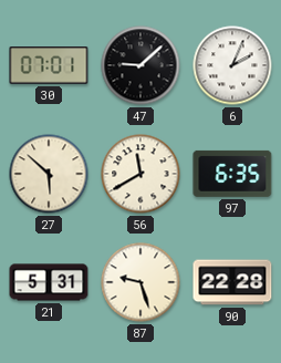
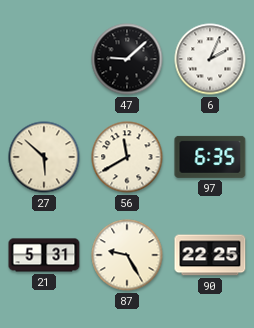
30: 07:01 -> none
87: 9:27 -> 9:25
90: 22:28 -> 22:25
